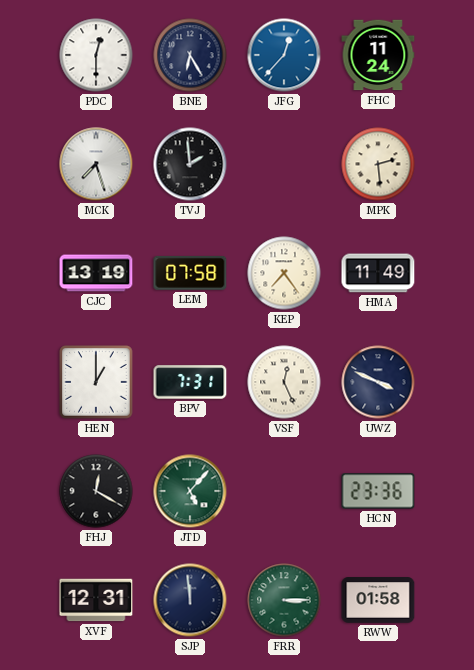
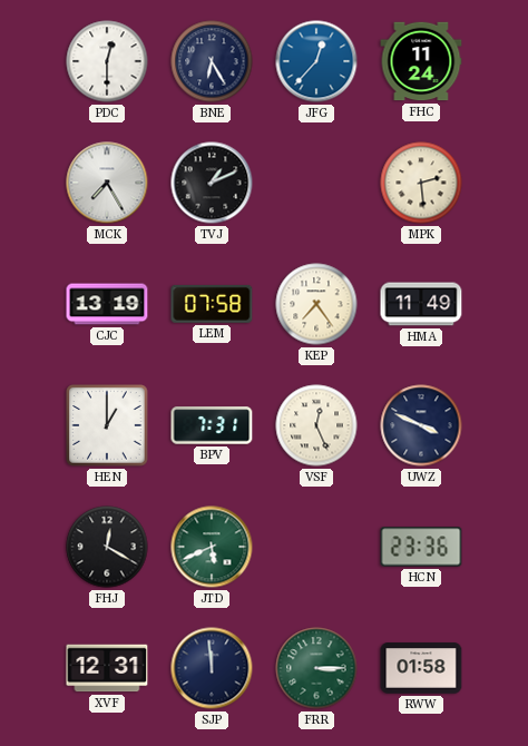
MCK: 7:27 -> 7:25
TVJ: 1:59 -> 1:11
JTD: 5:07 -> 5:41
